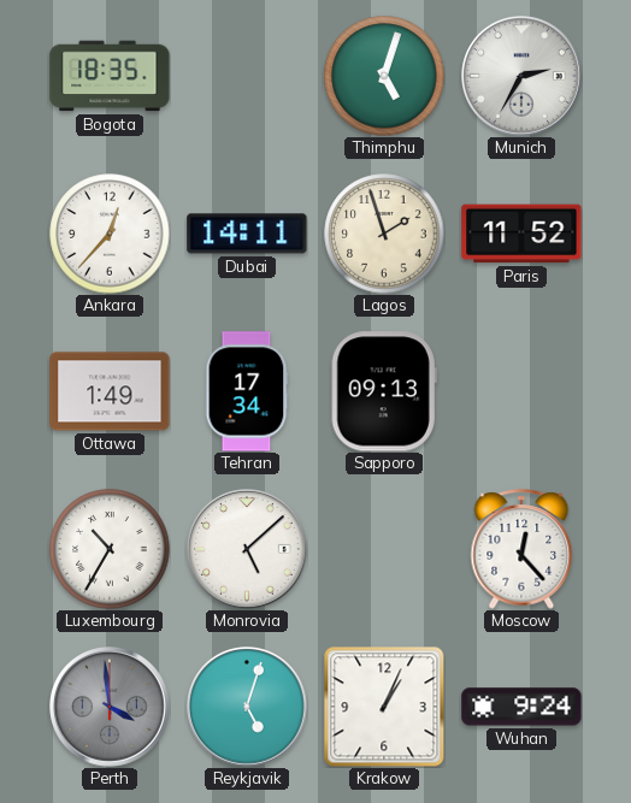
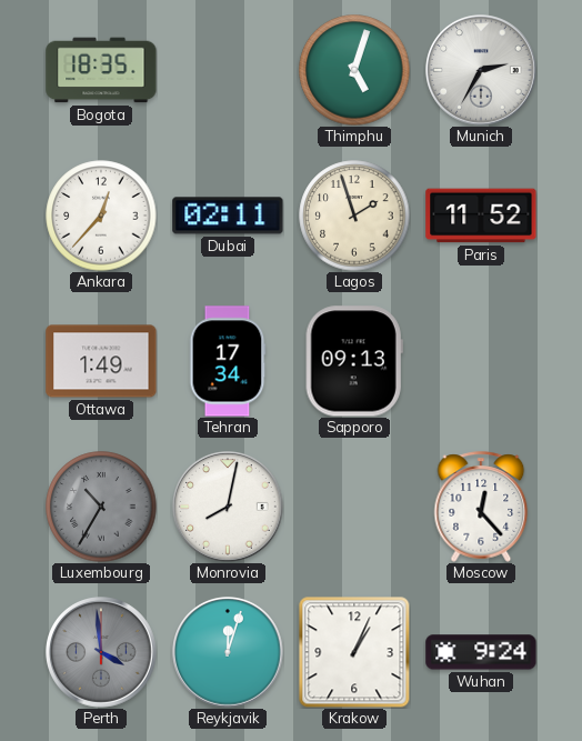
Dubai: 14:11 -> 02:11
Luxembourg dial: white -> grey
Monrovia: 5:08 -> 8:02
Reykjavik: 5:03 -> 12:03
